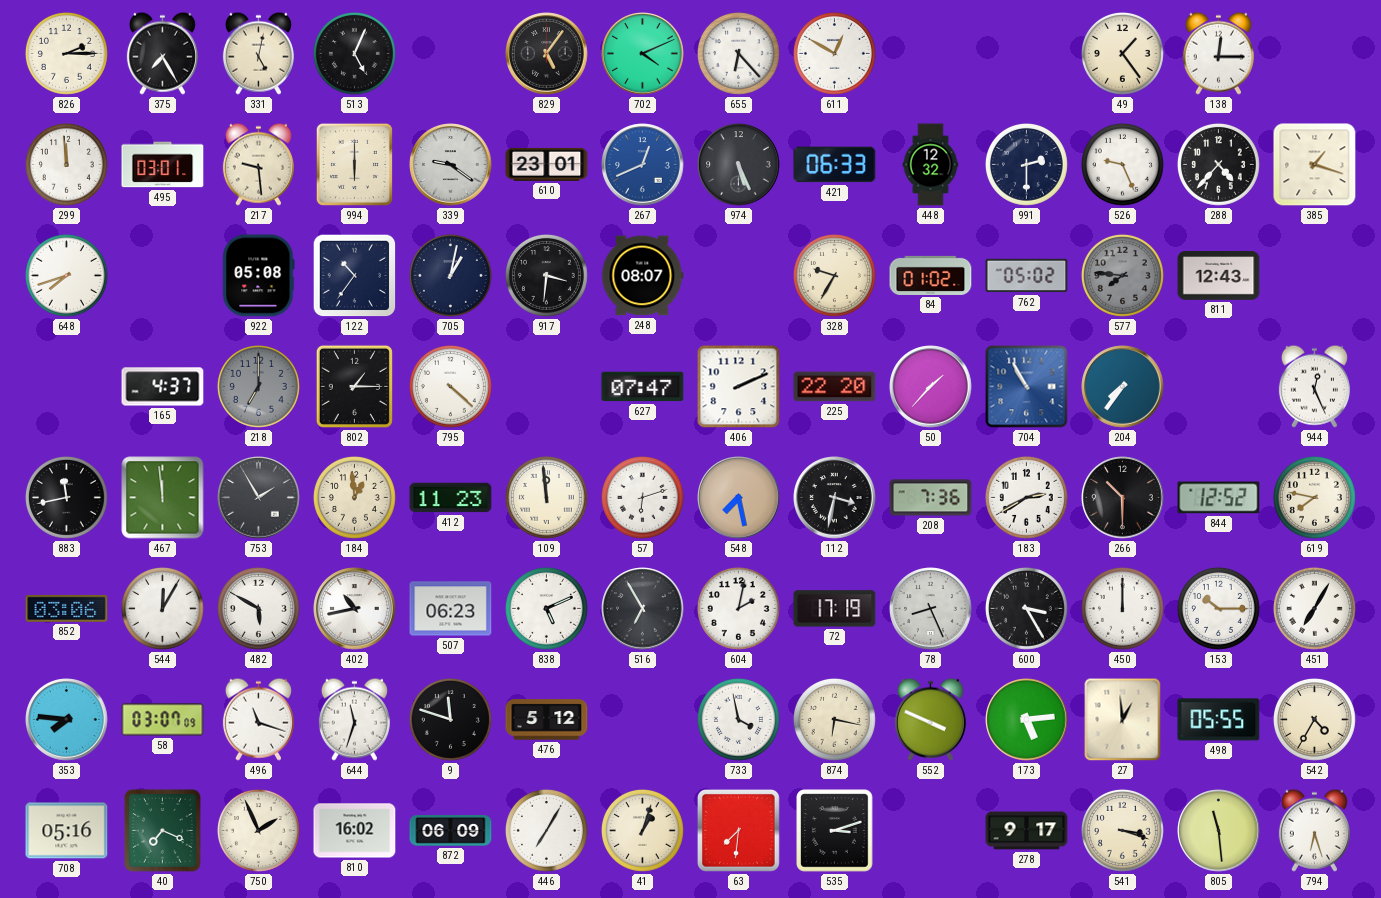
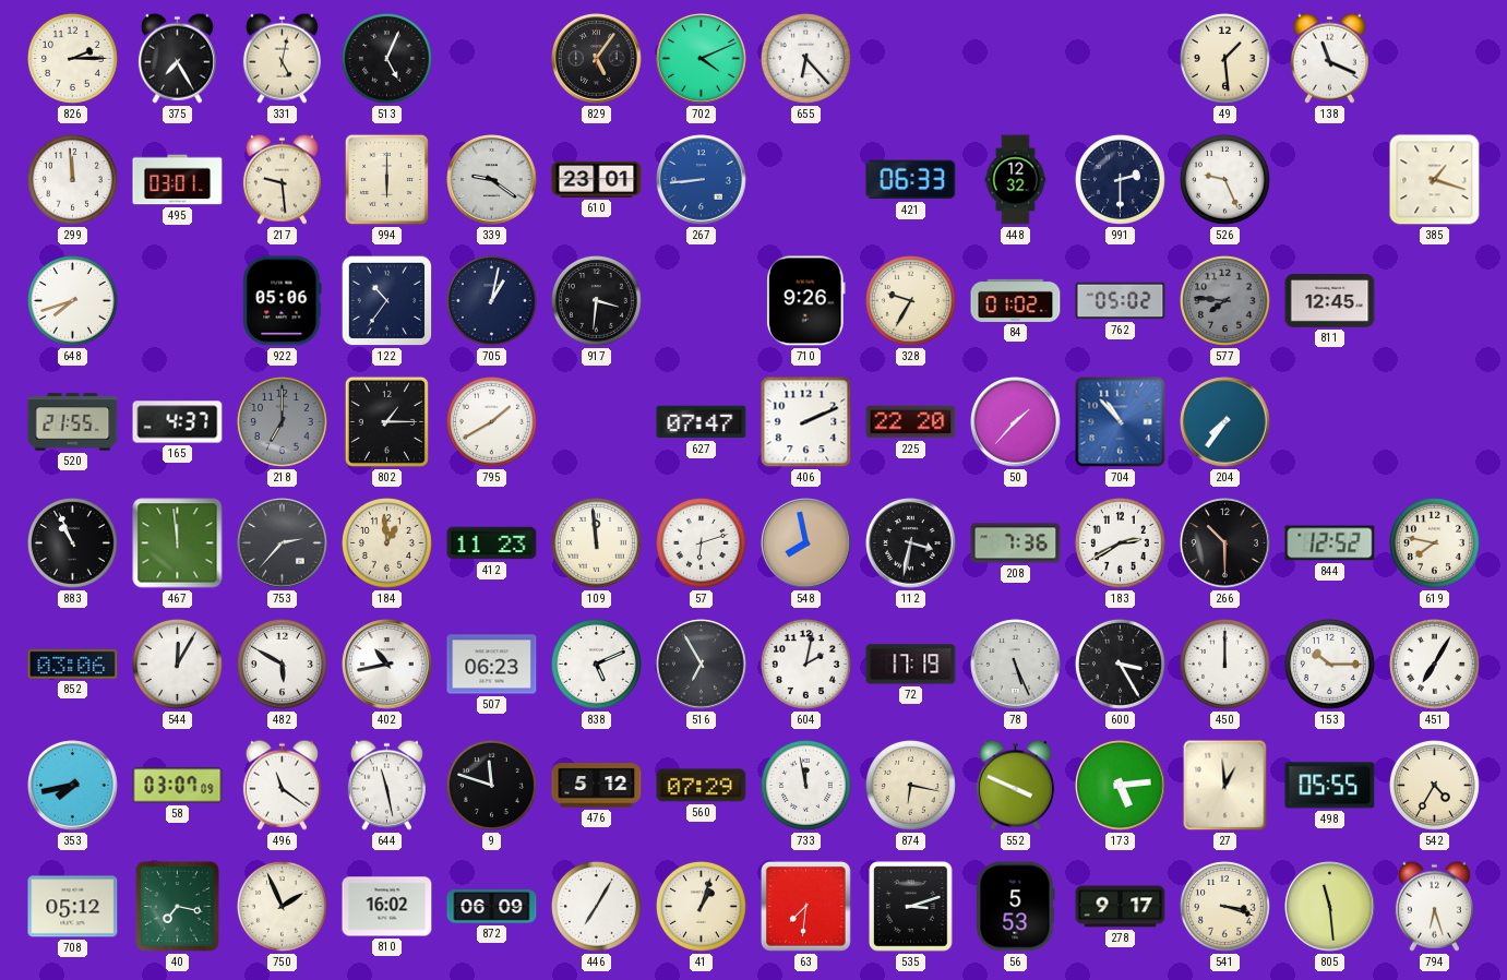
611: 12:50 -> none
49: 1:24 -> 1:29
138: 12:15 -> 11:19
267: 12:41 -> 8:44
974: 5:26 -> none
288: 4:37 -> none
922: 05:08 -> 05:06
248: 08:07 -> none
710: none -> 9:26
811: 12:43 -> 12:45
520: none -> 21:55
795: 4:22 -> 1:40
704: 10:55 -> 10:53
944: 12:26 -> none
883: 11:43 -> 10:56
753: 1:55 -> 2:37
548: 7:28 -> 7:58
78: 8:26 -> 5:26
353: 7:46 -> 7:43
496: 11:18 -> 11:21
644: 11:33 -> 11:28
560: none -> 07:29
733: 3:58 -> 11:58
708: 05:16 -> 05:12
40: 7:19 -> 7:17
56: none -> 5:53
